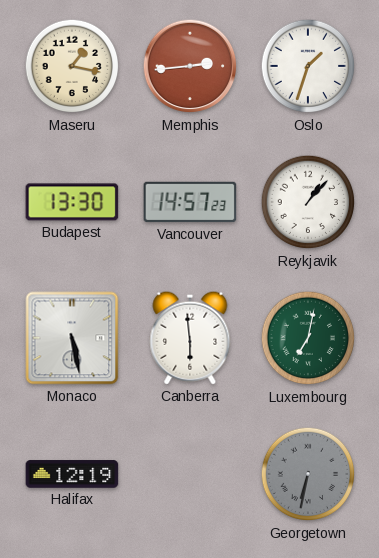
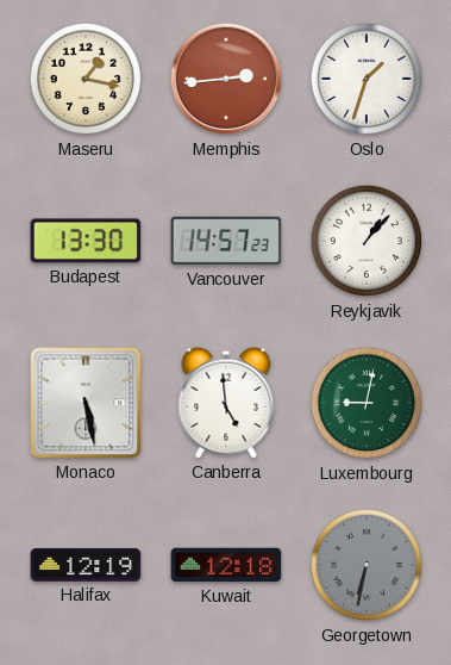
Canberra: 5:59 -> 4:59
Luxembourg: 7:02 -> 9:02
Kuwait: none -> 12:18
